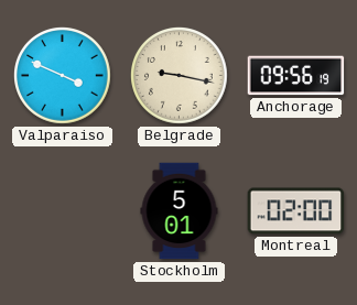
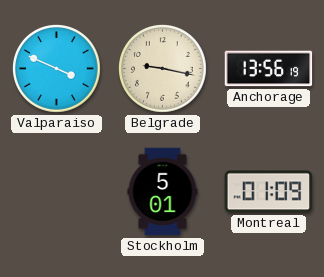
Anchorage: 09:56 -> 13:56
Montreal: 02:00 -> 01:09
